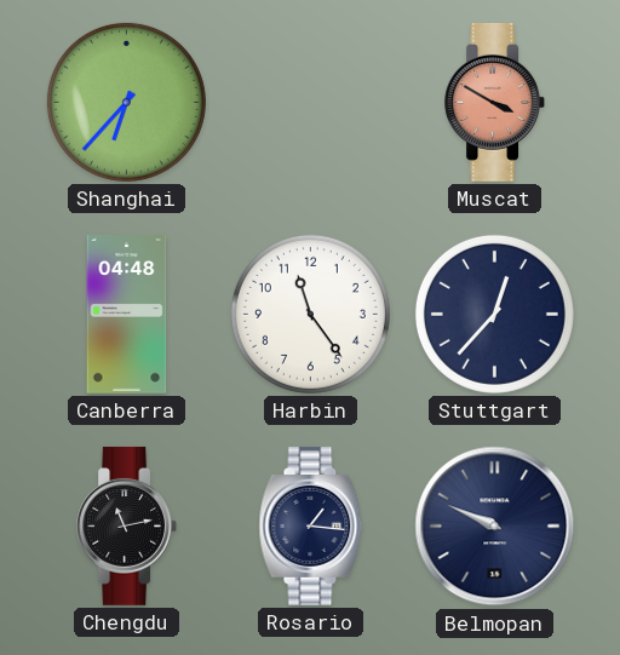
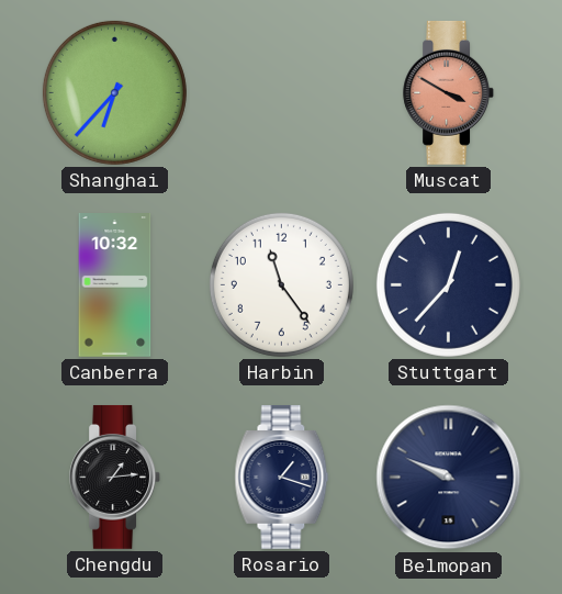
Canberra: 04:48 -> 10:32
Chengdu: 11:13 -> 1:14
Rosario: 1:16 -> 1:18
